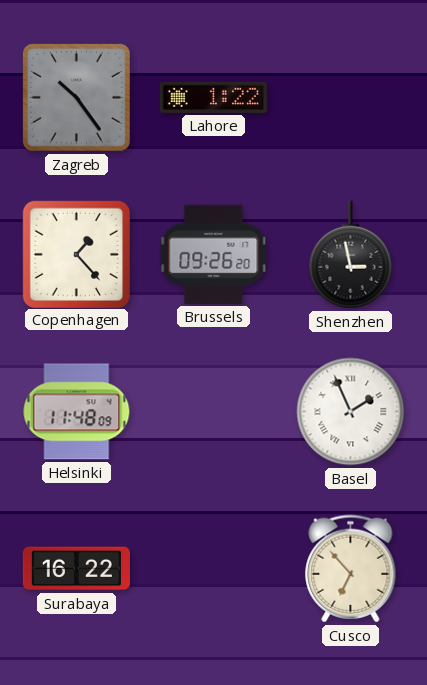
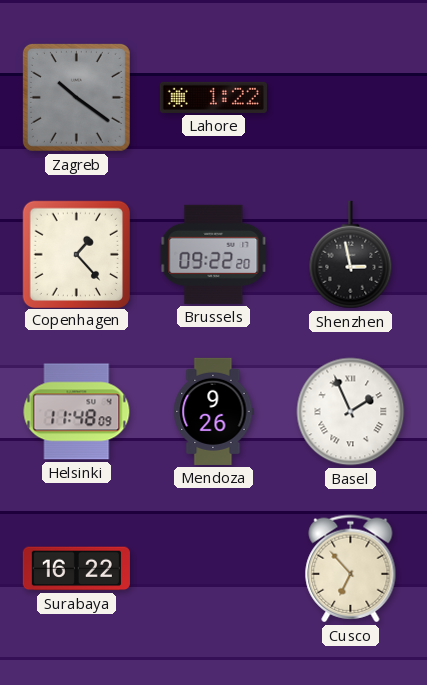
Zagreb: 10:24 -> 10:21
Brussels: 09:26 -> 09:22
Mendoza: none -> 9:26
